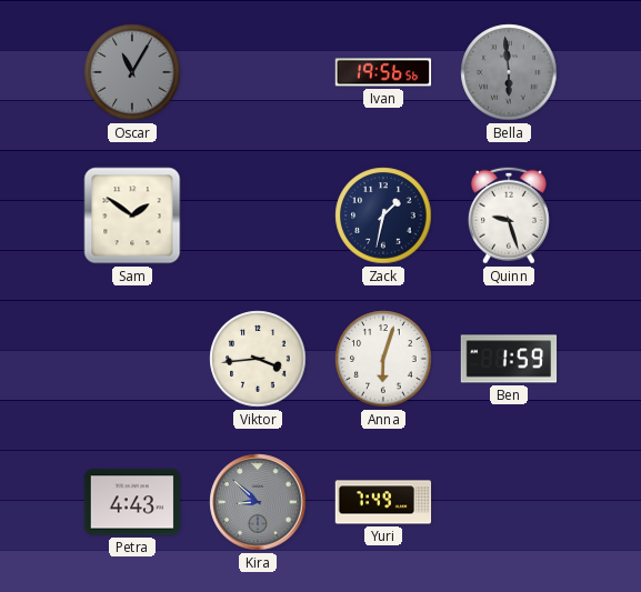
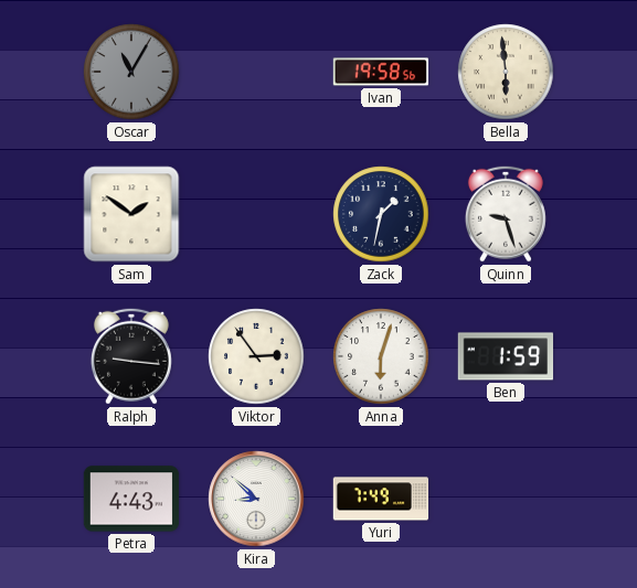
Ivan: 19:56 -> 19:58
Bella dial: grey -> cream
Ralph: none -> 9:16
Viktor: 3:44 -> 2:54
Kira dial: grey -> white
